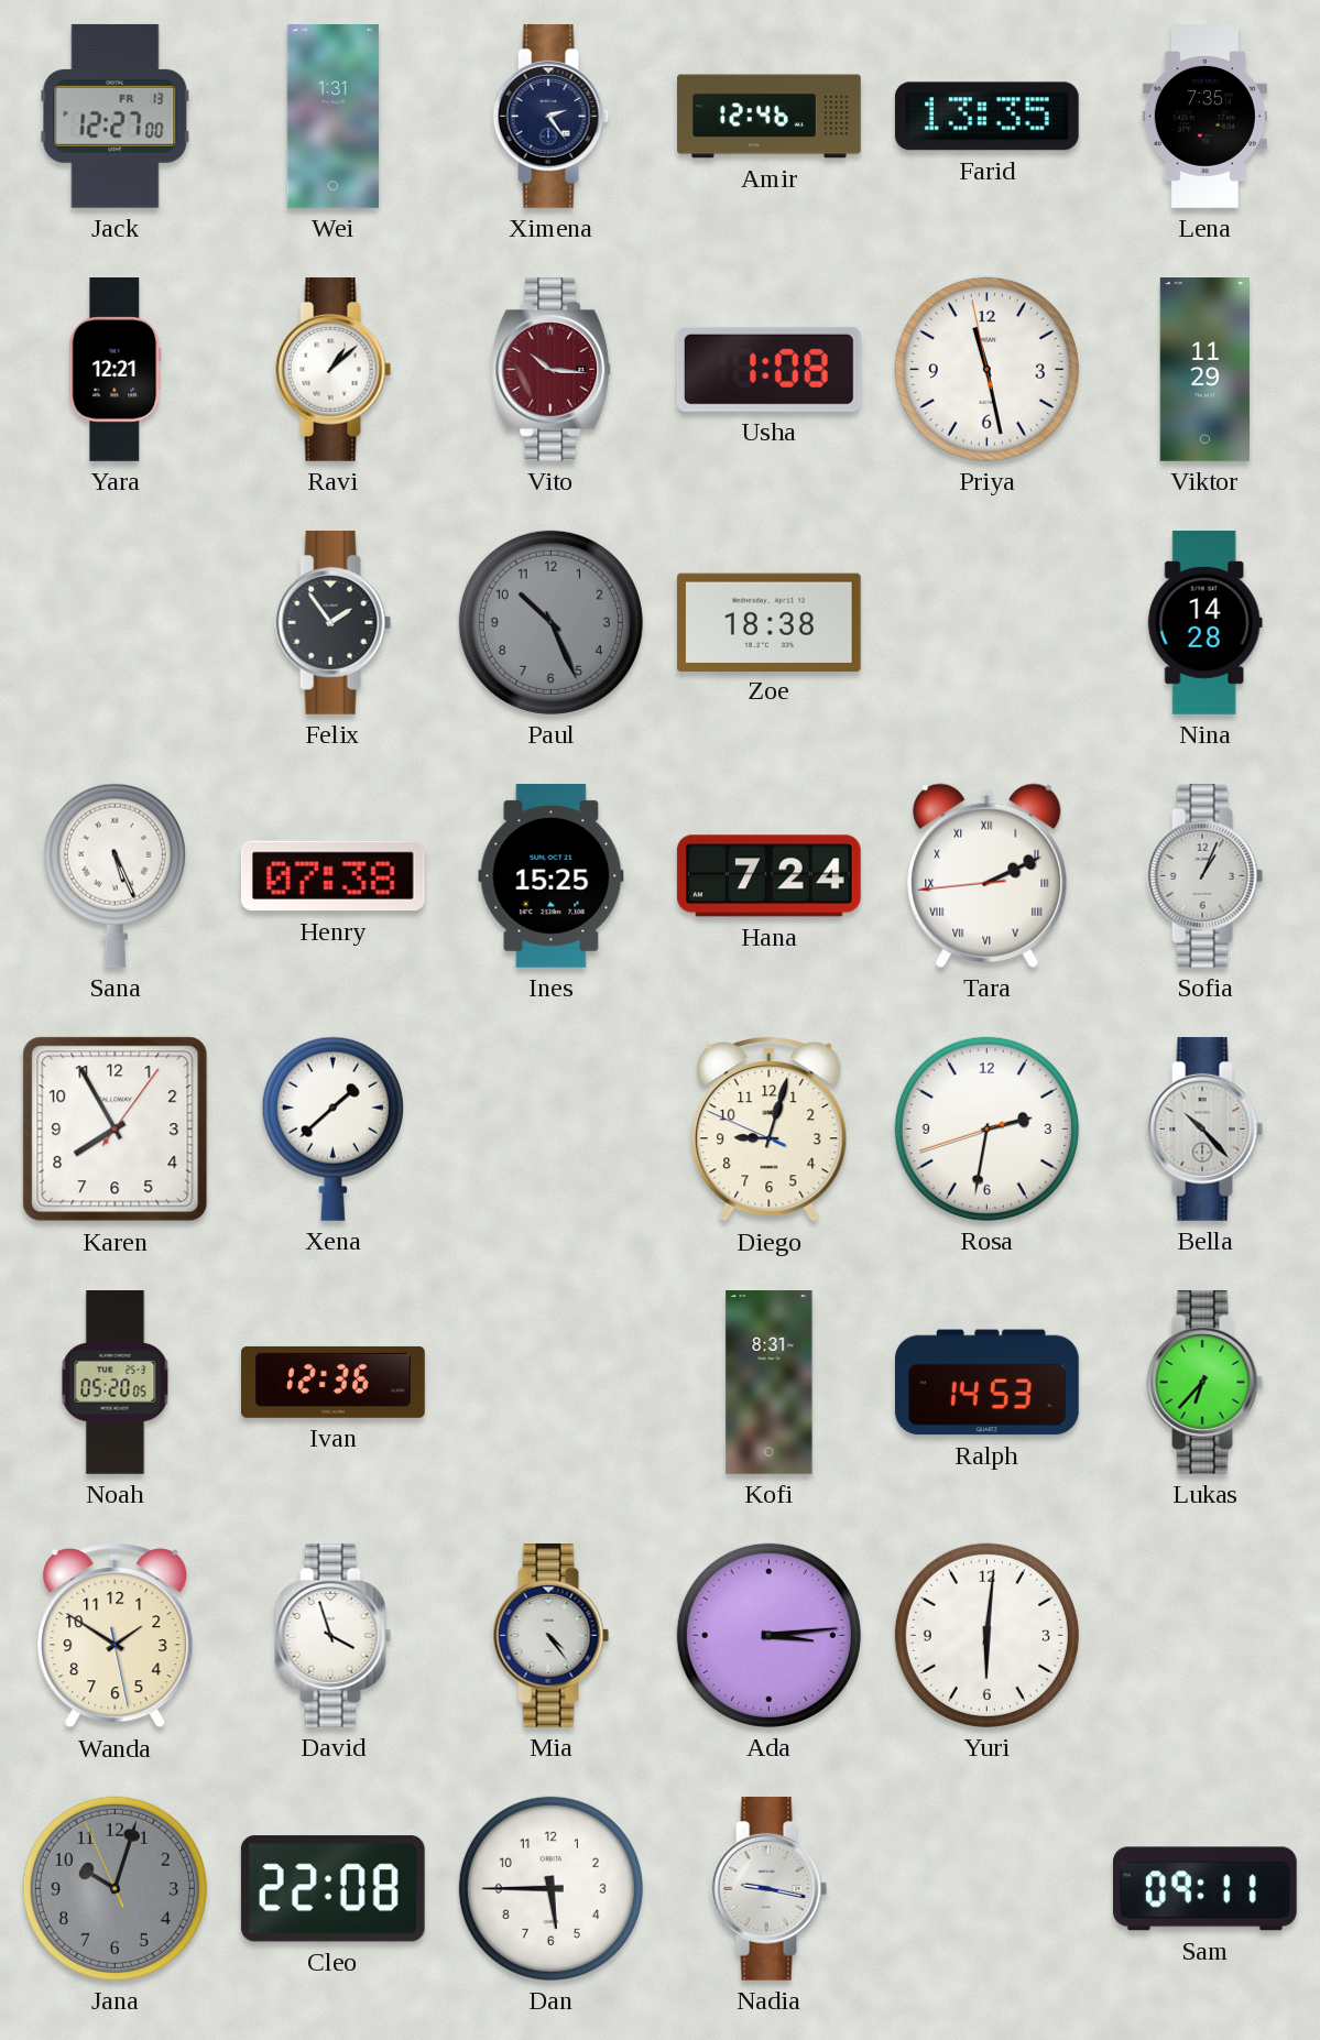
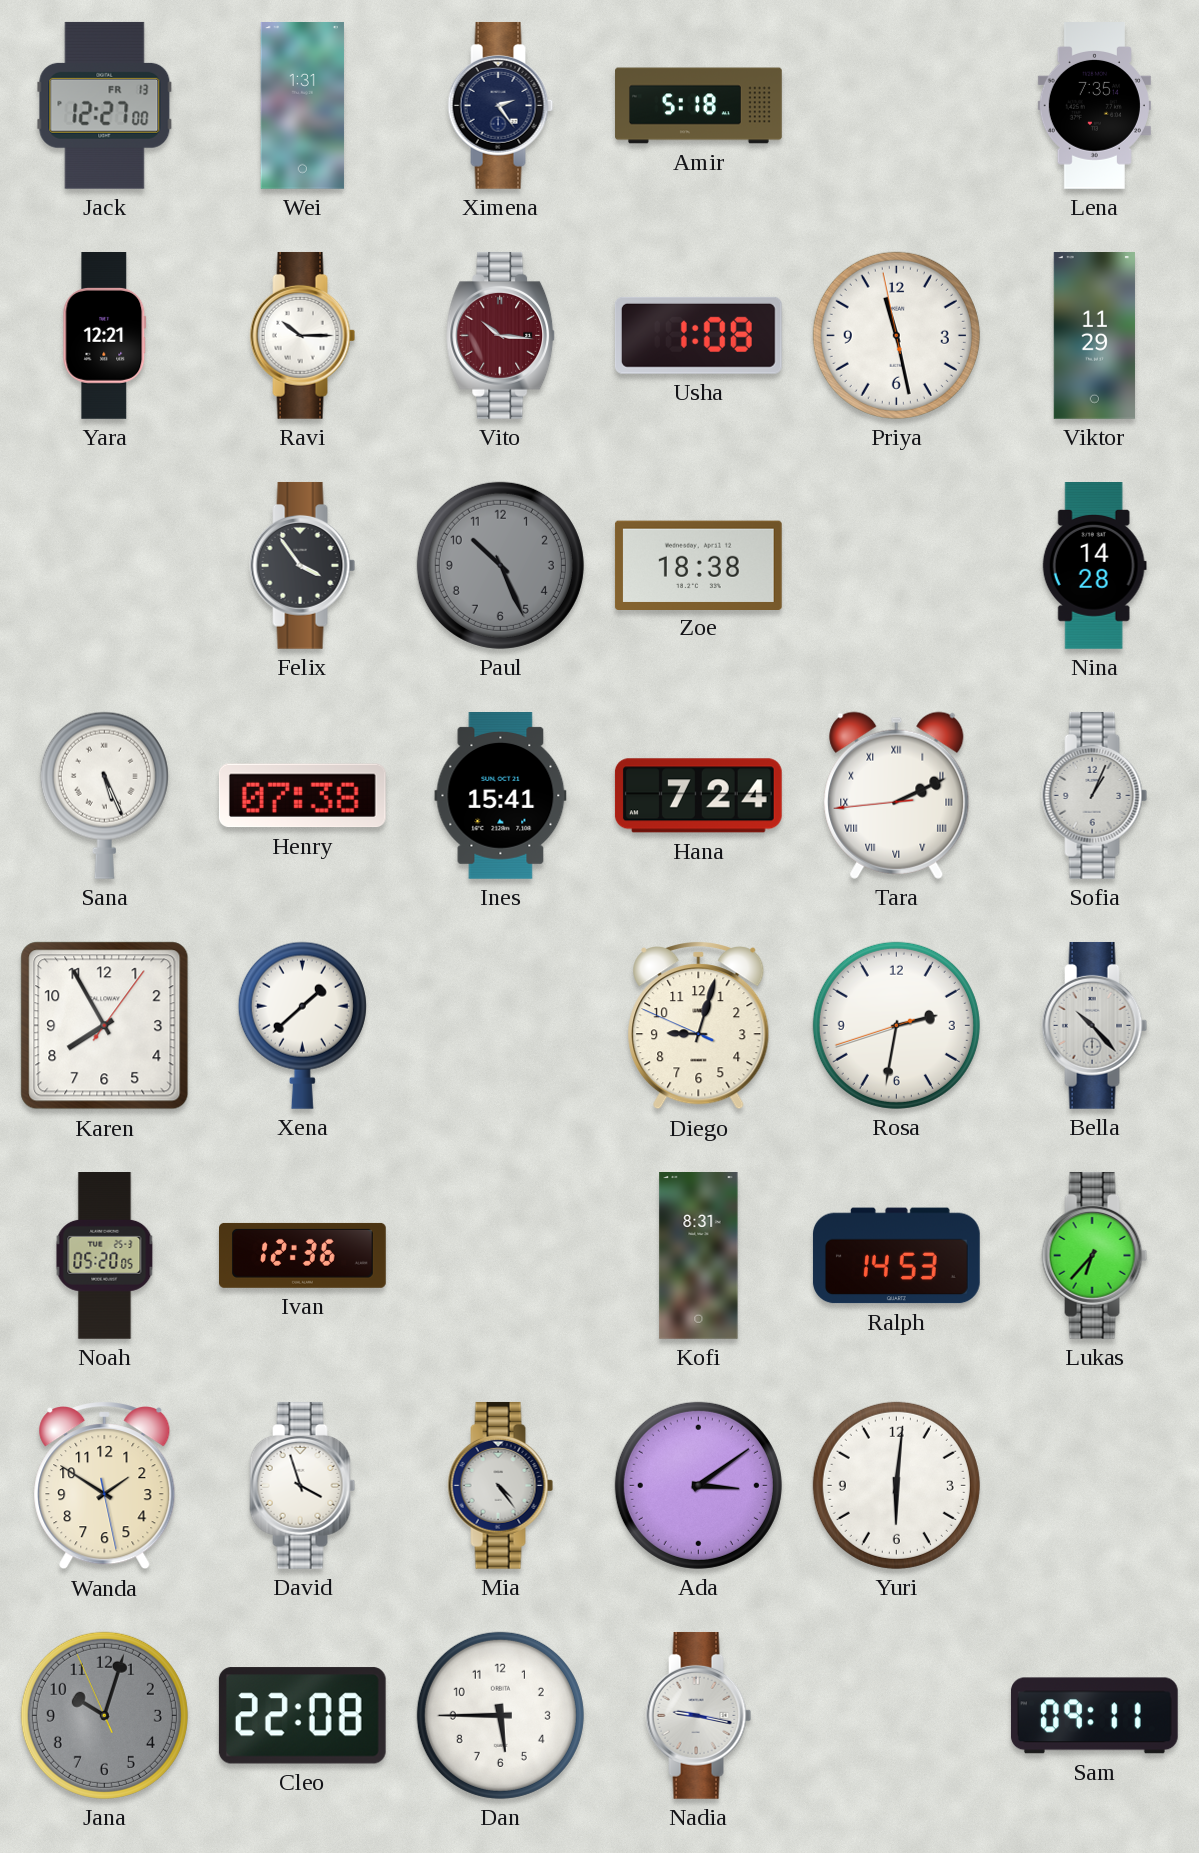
Amir: 12:46 -> 5:18
Farid: 13:35 -> none
Ravi: 1:08 -> 10:15
Felix: 1:54 -> 3:54
Ines: 15:25 -> 15:41
Ada: 3:14 -> 3:09
